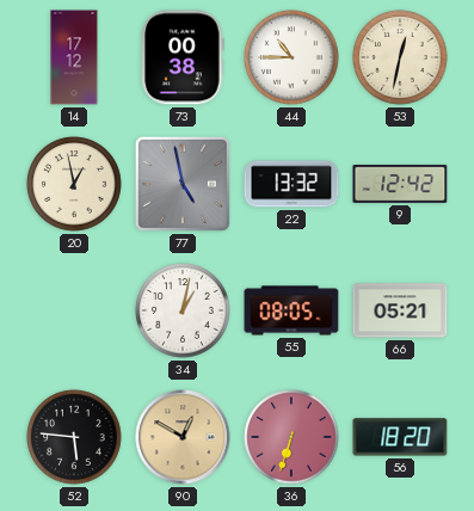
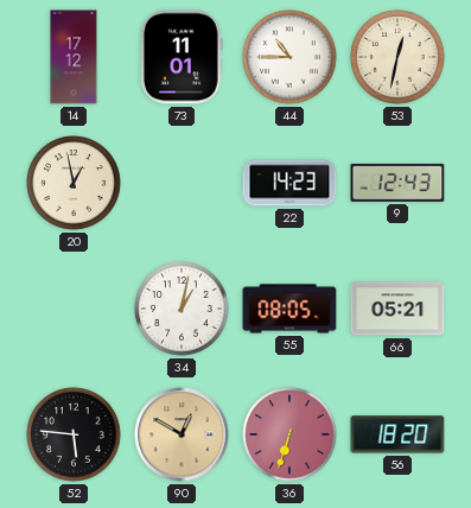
73: 00:38 -> 11:01
77: 4:58 -> none
22: 13:32 -> 14:23
9: 12:42 -> 12:43
